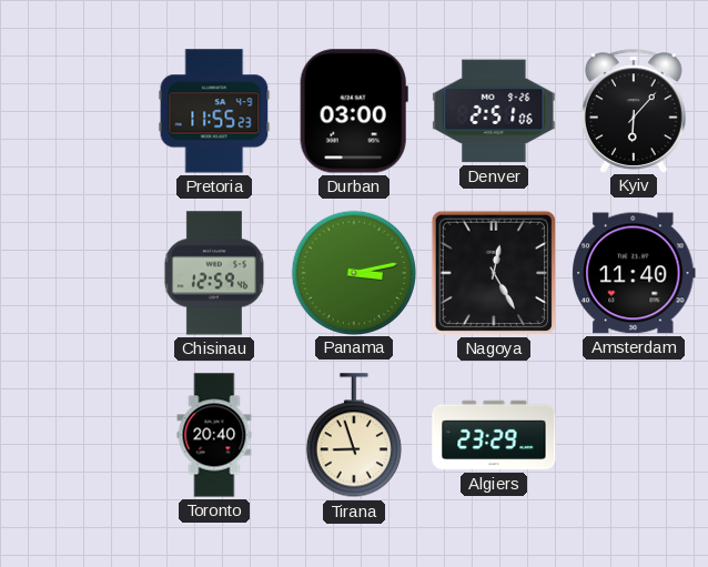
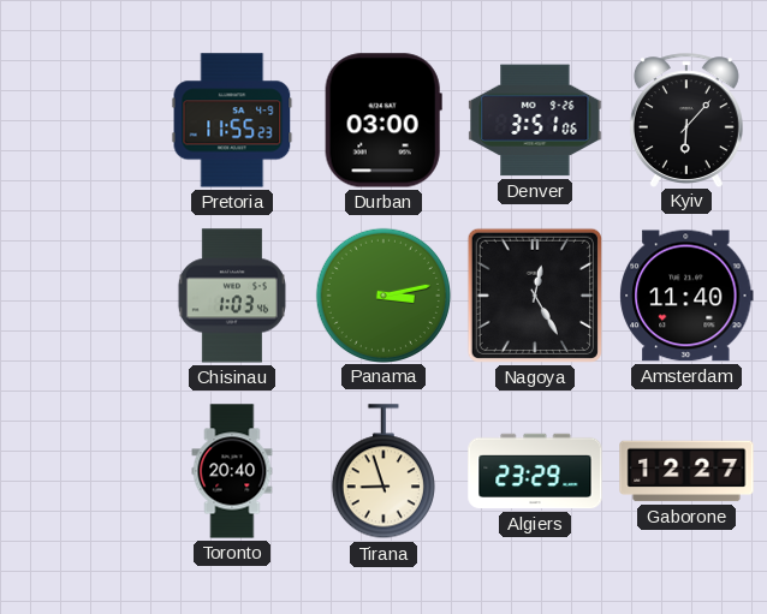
Denver: 2:51 -> 3:51
Chisinau: 12:59 -> 1:03
Gaborone: none -> 12:27
